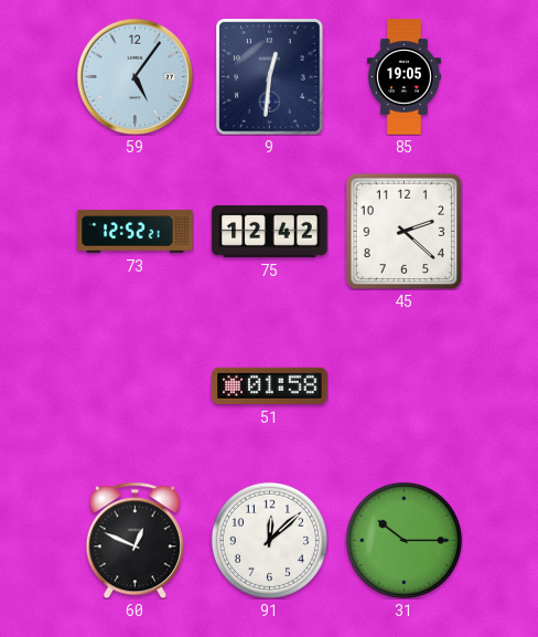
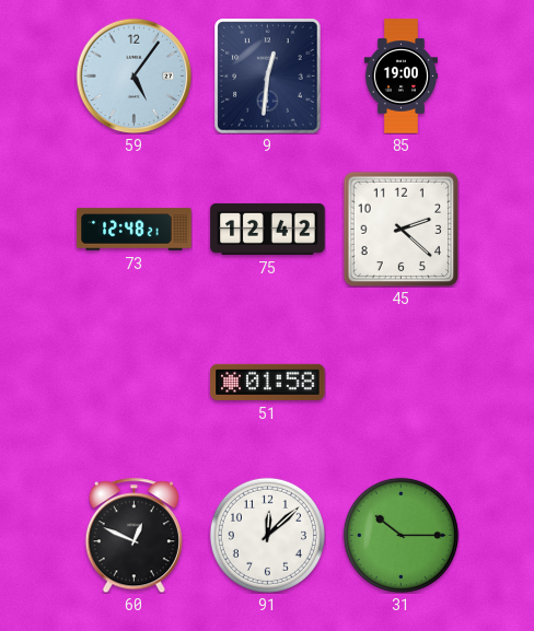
85: 19:05 -> 19:00
73: 12:52 -> 12:48
